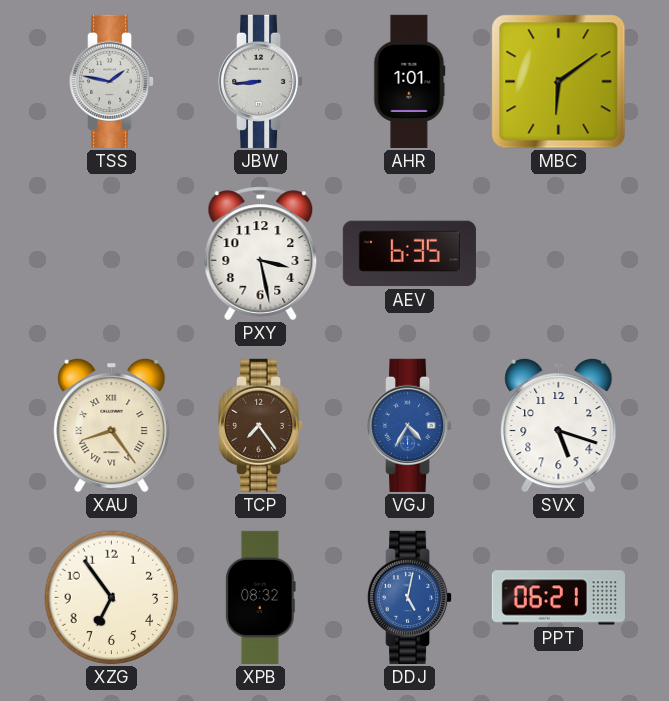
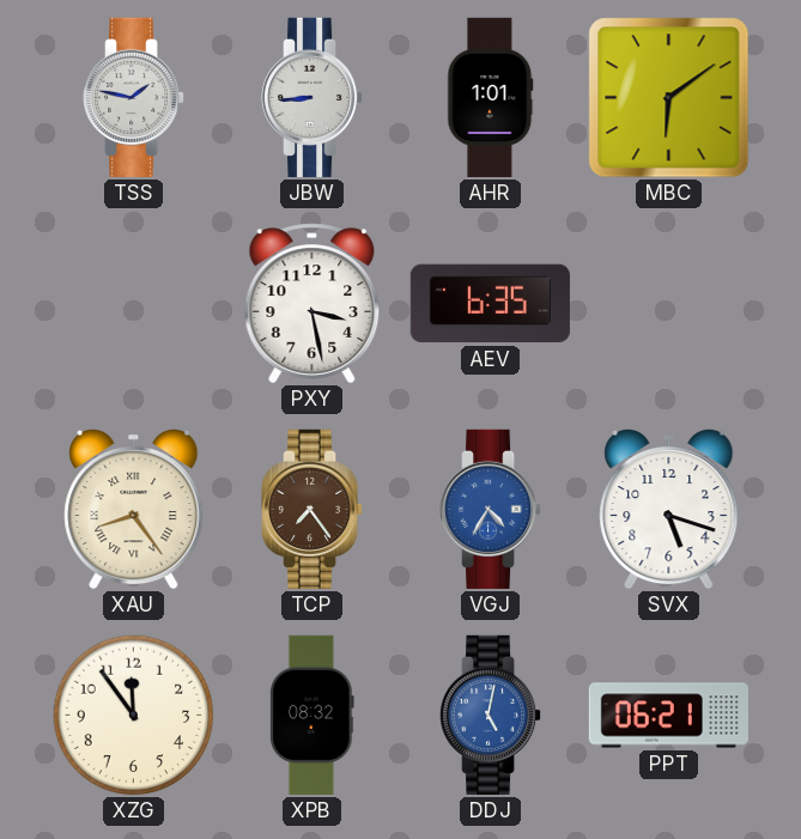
XZG: 6:54 -> 11:54
